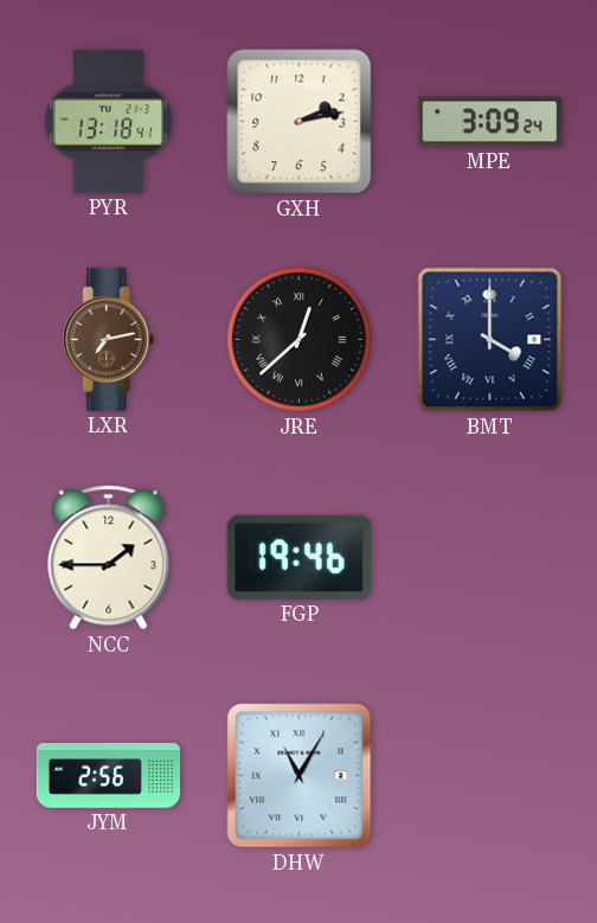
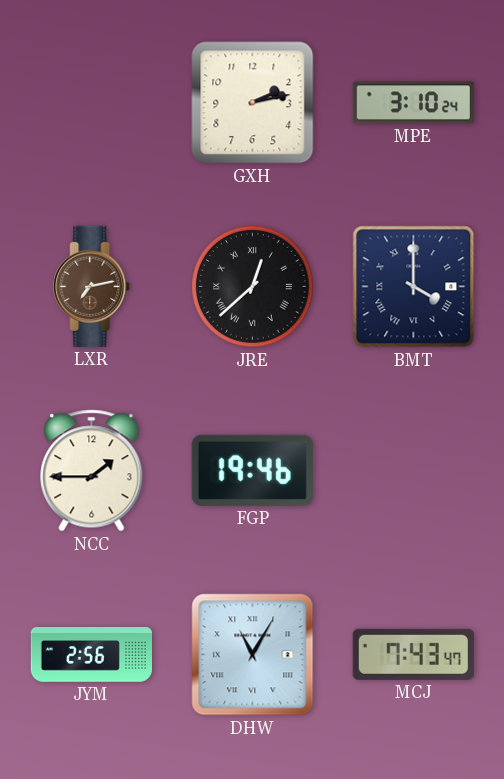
PYR: 13:18 -> none
MPE: 3:09 -> 3:10
MCJ: none -> 7:43
